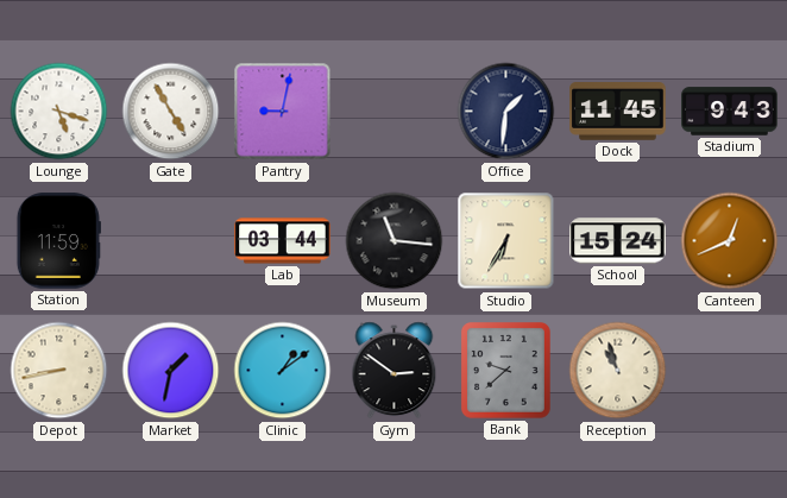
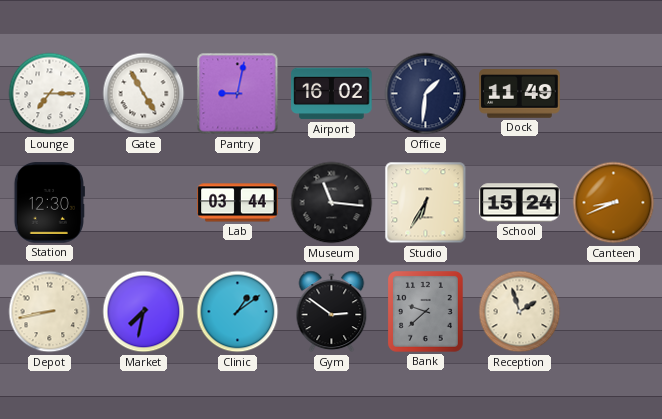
Lounge: 5:18 -> 7:15
Airport: none -> 16:02
Dock: 11:45 -> 11:49
Stadium: 9:43 -> none
Station: 11:59 -> 12:30
Canteen: 12:41 -> 8:41
Market: 1:32 -> 7:32
Reception: 10:57 -> 1:57
